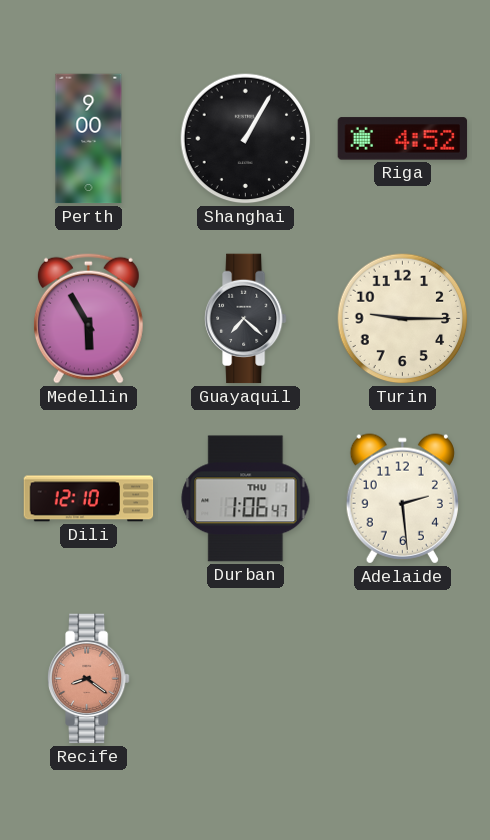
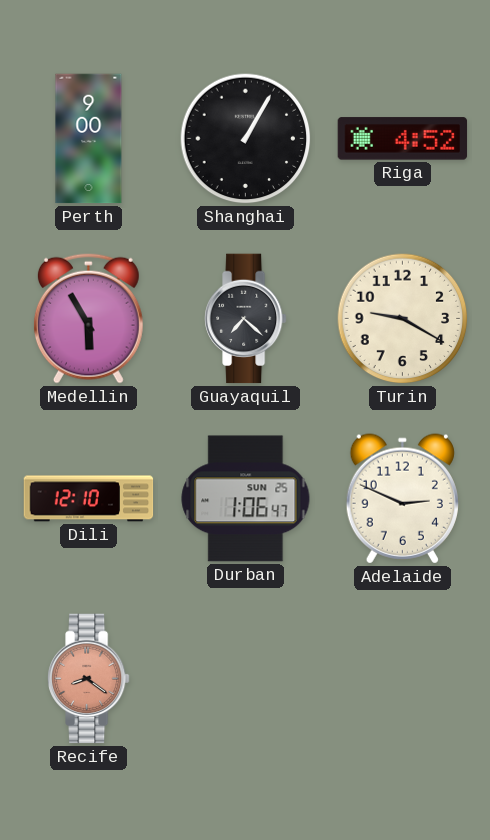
Turin: 9:15 -> 9:20
Durban date: THU 1 -> SUN 25
Adelaide: 2:29 -> 2:49
